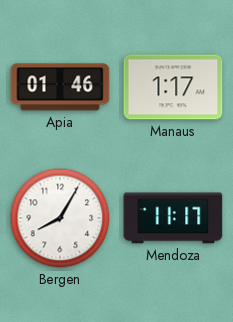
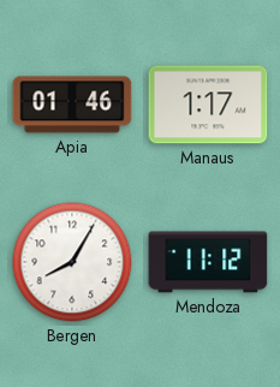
Mendoza: 11:17 -> 11:12
